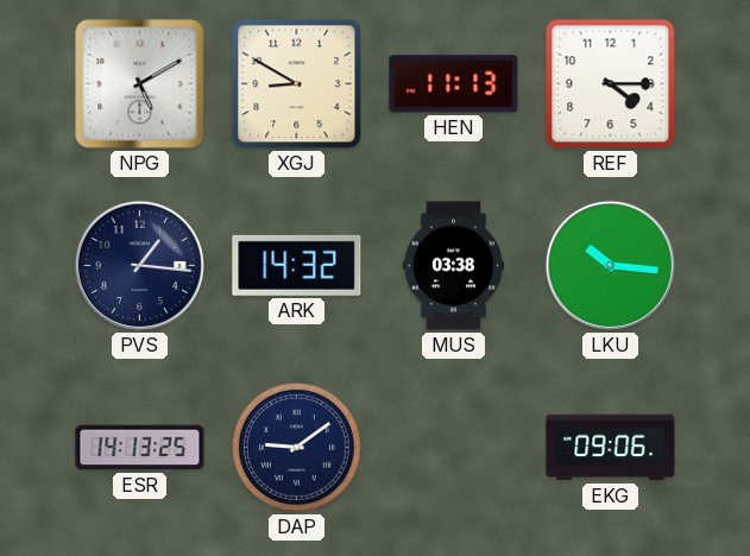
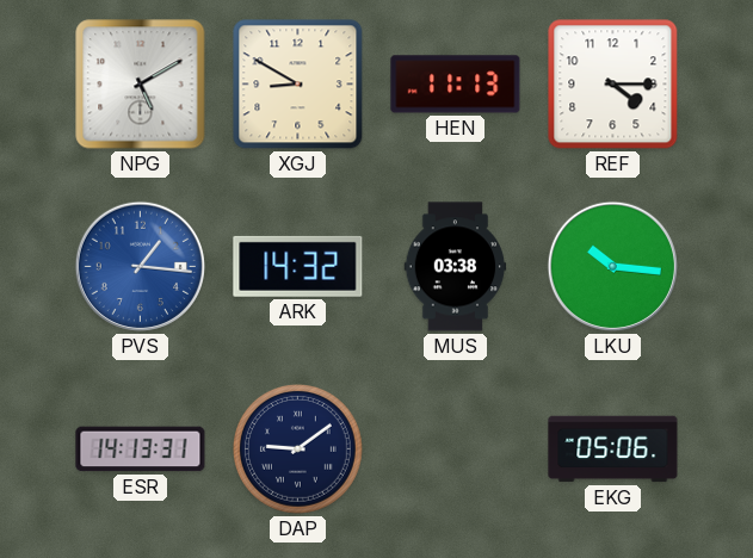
PVS dial: navy -> blue
ESR: 14:13:25 -> 14:13:31
EKG: 09:06 -> 05:06
